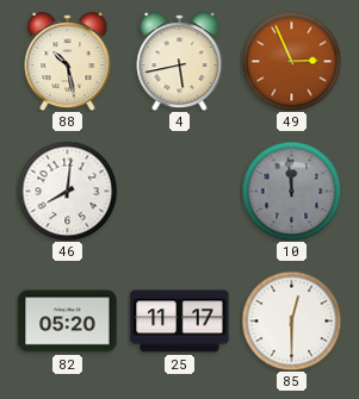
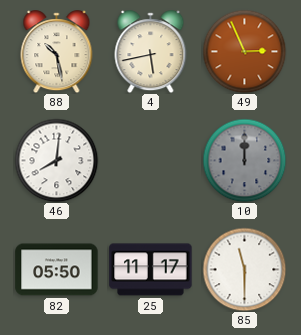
10: 11:59 -> 12:00
82: 05:20 -> 05:50
85: 12:30 -> 11:30
